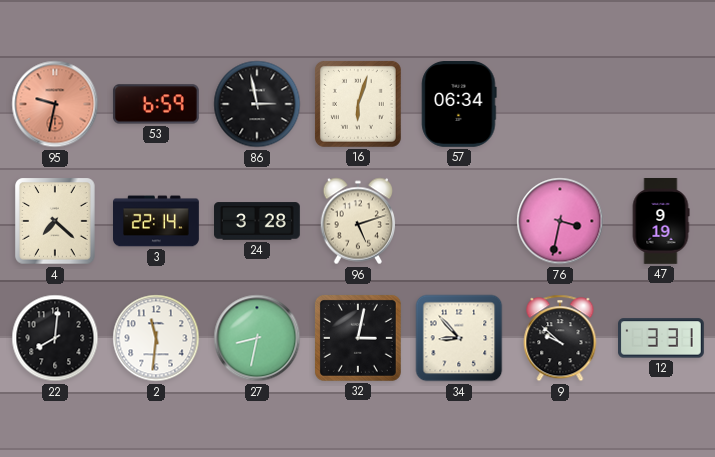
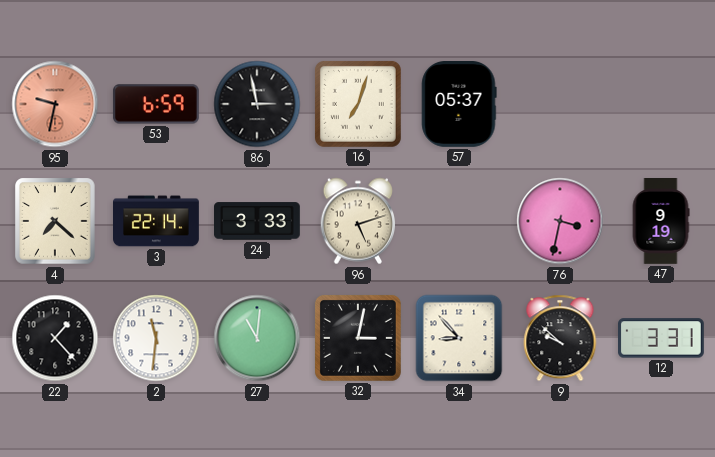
16: 6:03 -> 7:03
57: 06:34 -> 05:37
24: 3:28 -> 3:33
22: 8:01 -> 1:23
27: 8:32 -> 11:01
